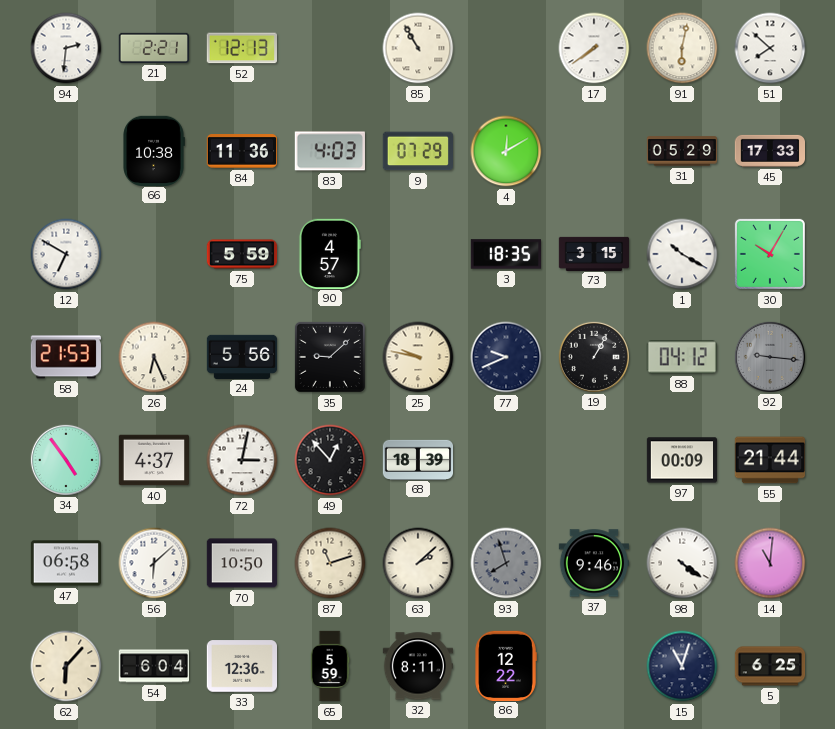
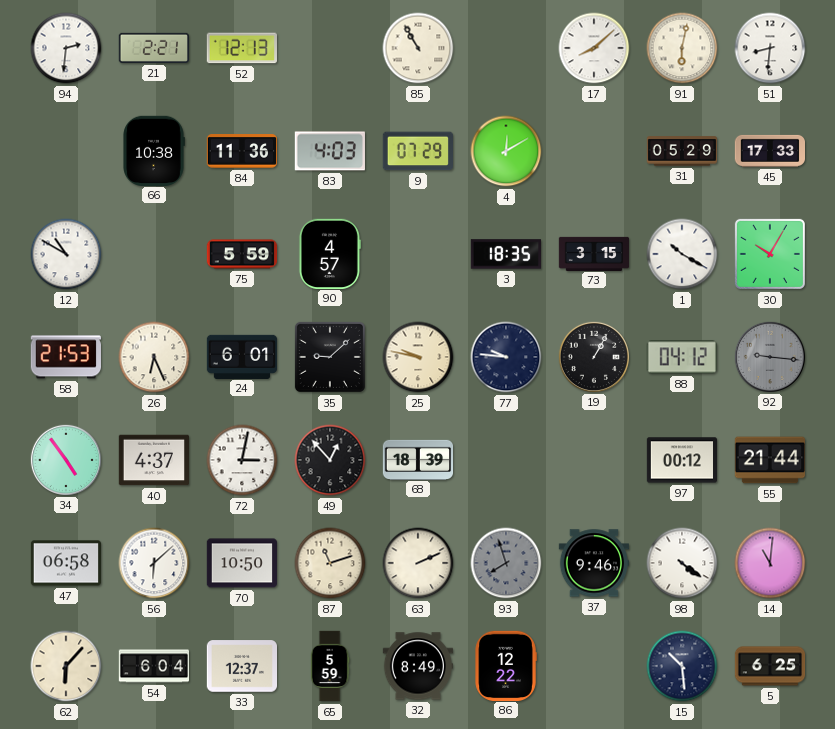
17: 7:39 -> 8:08
51: 7:52 -> 8:31
12: 6:50 -> 10:50
24: 5:56 -> 6:01
77: 9:41 -> 9:46
97: 00:09 -> 00:12
63: 2:08 -> 2:11
33: 12:36 -> 12:37
32: 8:11 -> 8:49
15: 11:03 -> 10:29
